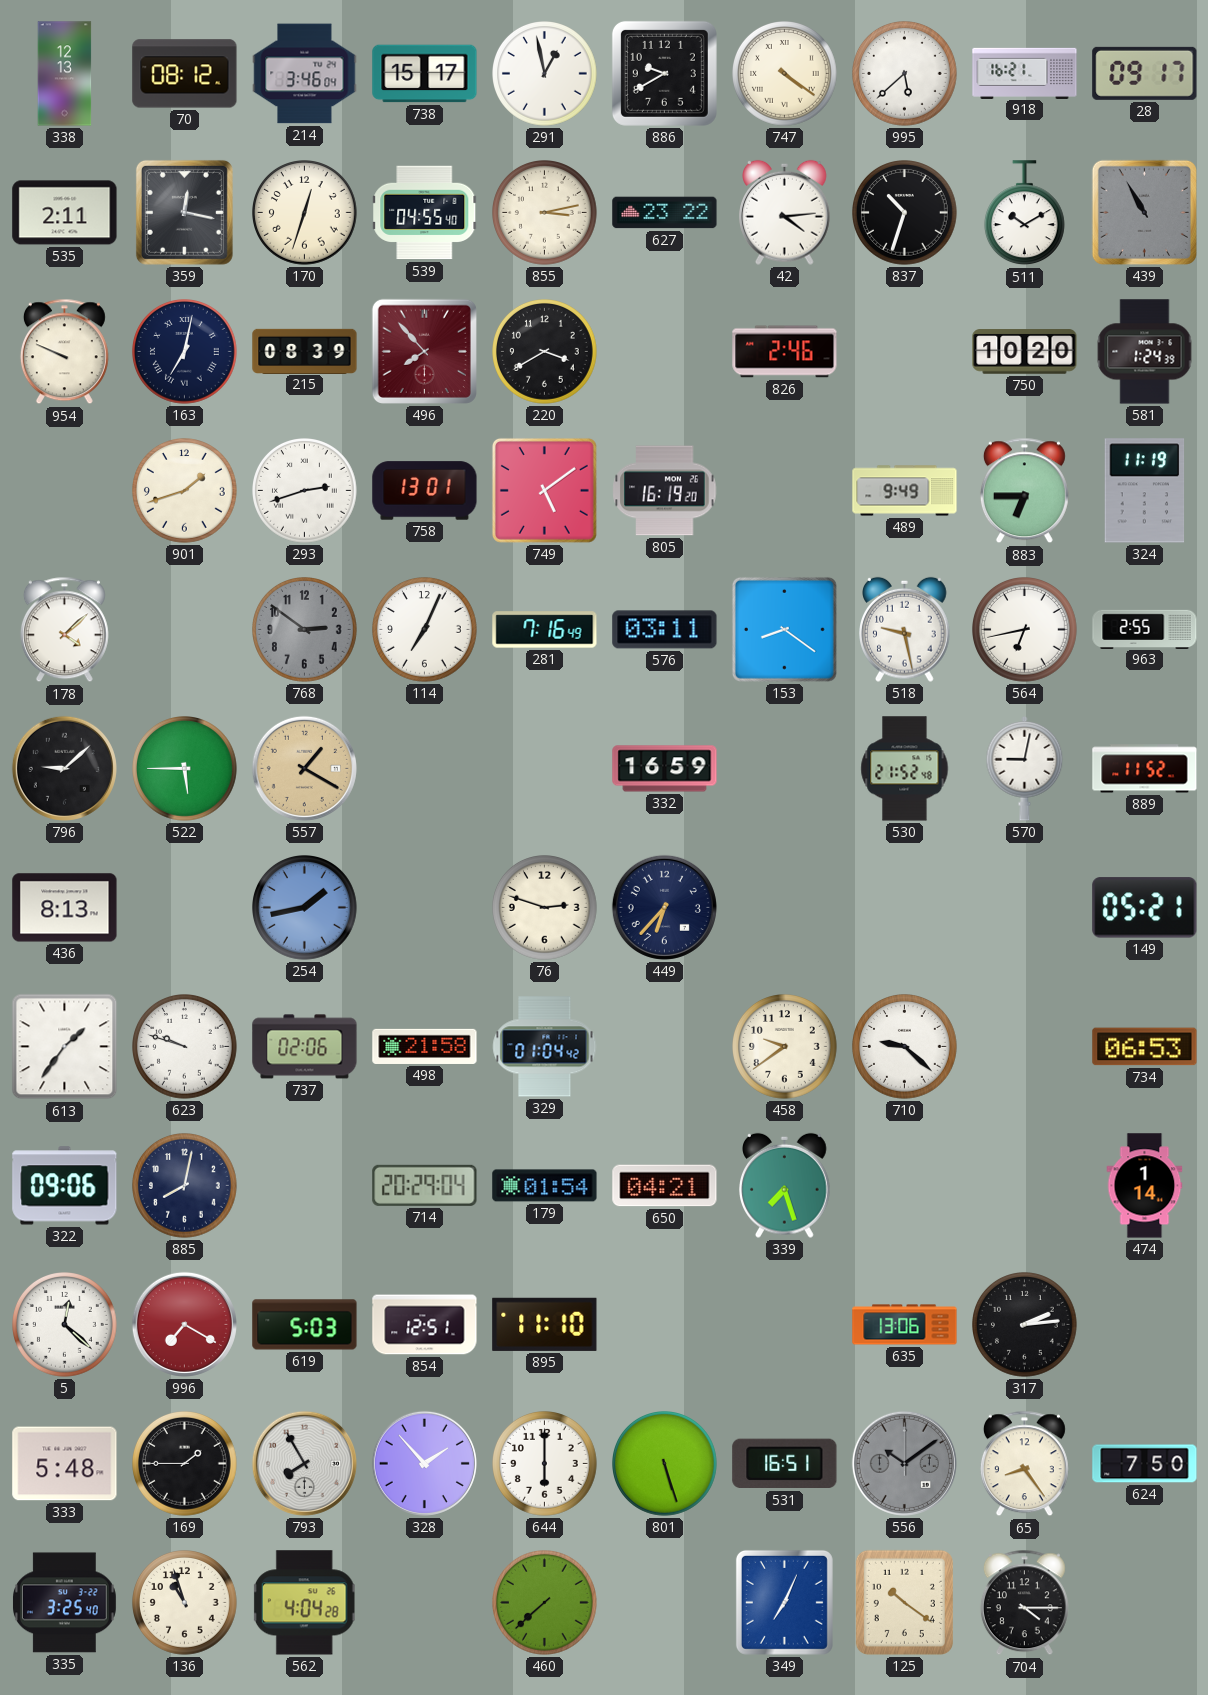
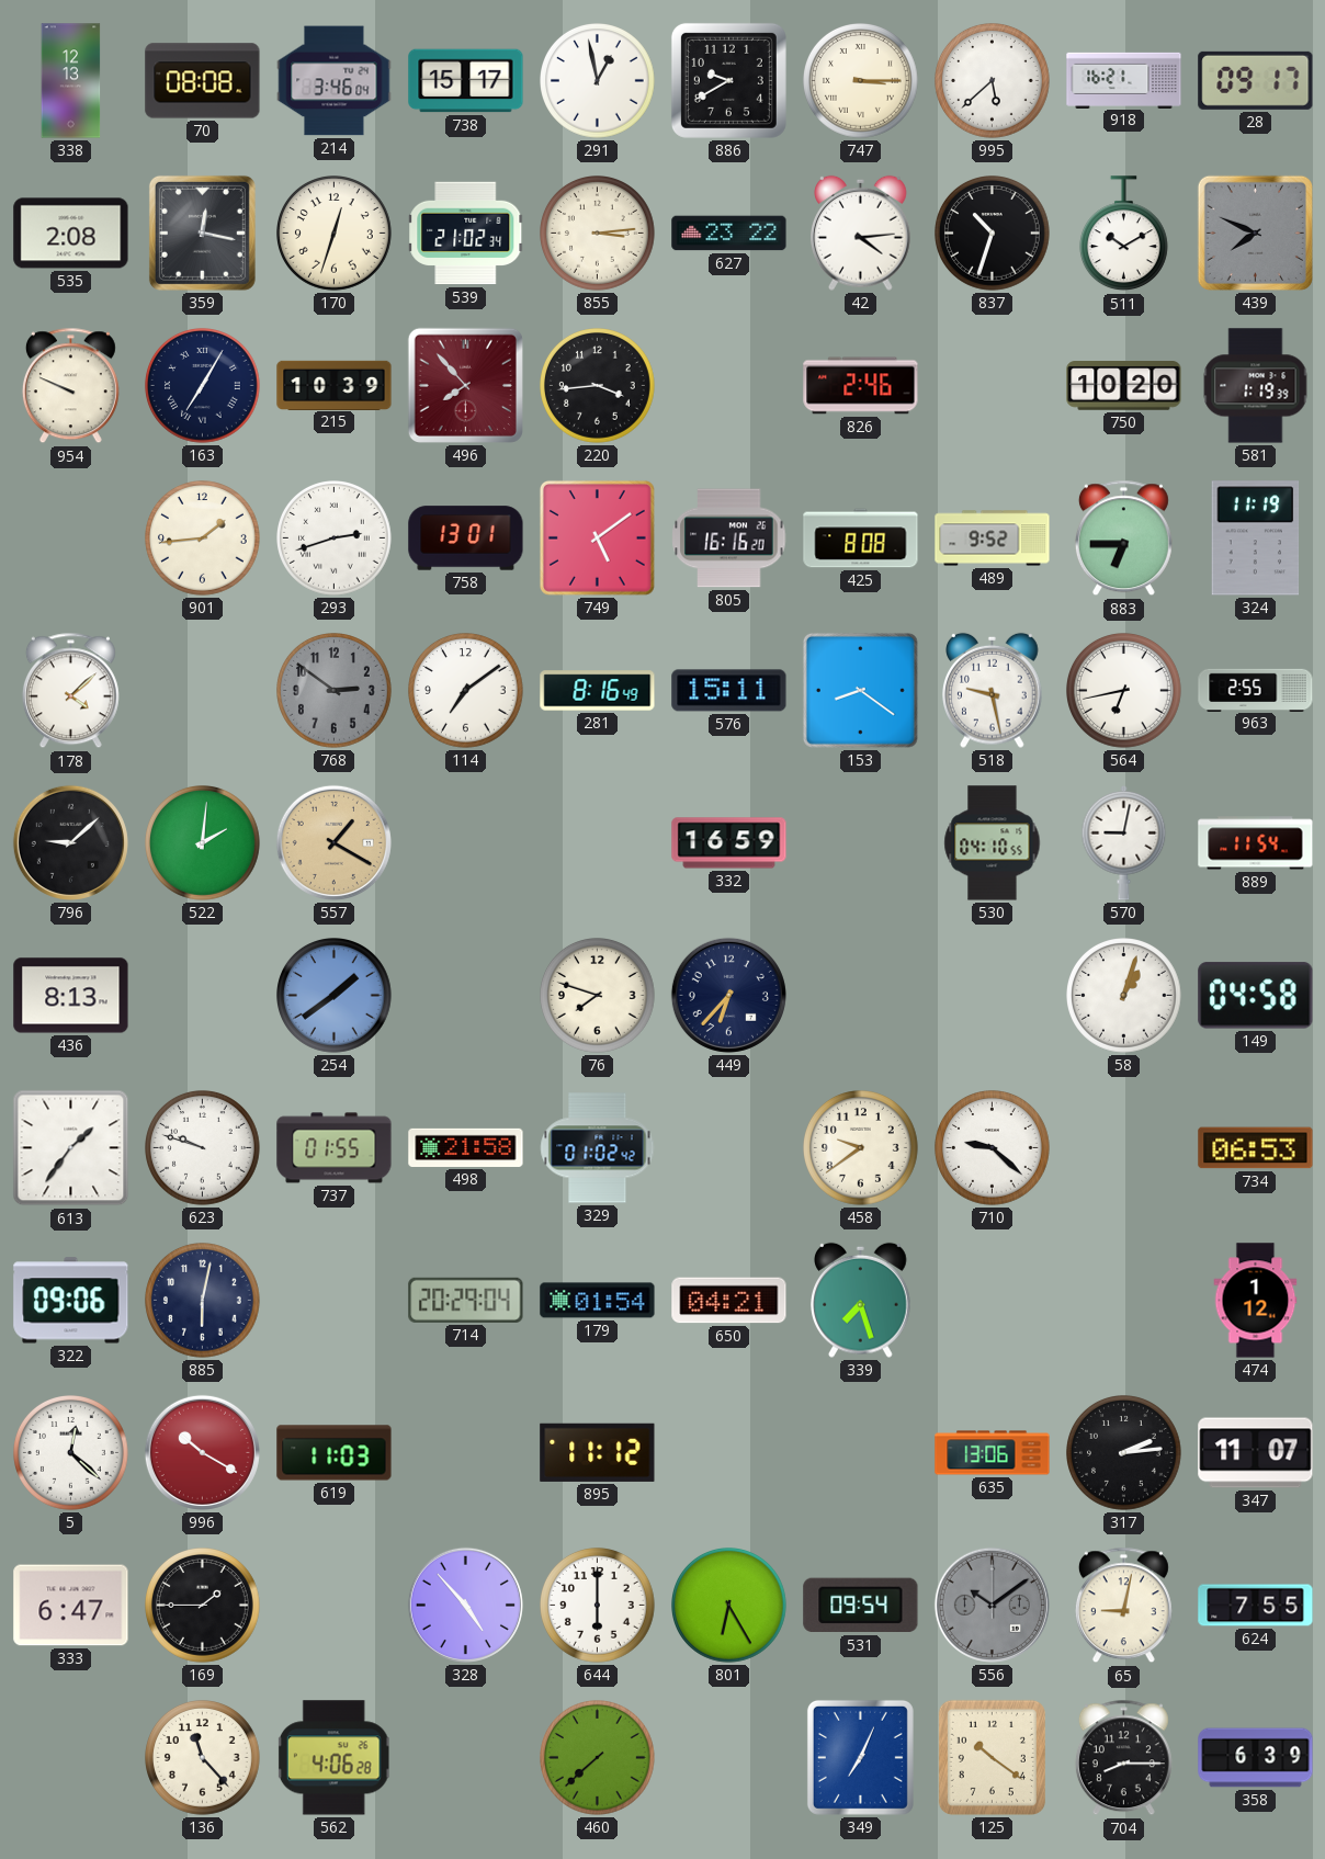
70: 08:12 -> 08:08
747: 4:21 -> 3:15
535: 2:11 -> 2:08
539: 04:55 -> 21:02
855: 3:13 -> 3:14
439: 10:55 -> 7:49
163: 7:02 -> 7:05
215: 08:39 -> 10:39
220: 3:40 -> 3:44
581: 1:24 -> 1:19
901: 1:42 -> 1:44
805: 16:19 -> 16:16
425: none -> 8:08
489: 9:49 -> 9:52
114: 7:04 -> 7:09
281: 7:16 -> 8:16
576: 03:11 -> 15:11
522: 5:45 -> 2:01
530: 21:52 -> 04:10
889: 11:52 -> 11:54
254: 1:43 -> 1:39
76: 2:48 -> 7:48
58: none -> 1:03
149: 05:21 -> 04:58
737: 02:06 -> 01:55
329: 01:04 -> 01:02
885: 8:02 -> 6:02
474: 1:14 -> 1:12
996: 7:20 -> 10:20
619: 5:03 -> 11:03
854: 12:51 -> none
895: 11:10 -> 11:12
347: none -> 11:07
333: 5:48 -> 6:47
793: 7:55 -> none
328: 1:53 -> 4:53
801: 5:27 -> 6:25
531: 16:51 -> 09:54
65: 8:24 -> 9:02
624: 7:50 -> 7:55
335: 3:25 -> none
136: 10:57 -> 11:23
562: 4:04 -> 4:06
704: 4:15 -> 8:15
358: none -> 6:39
